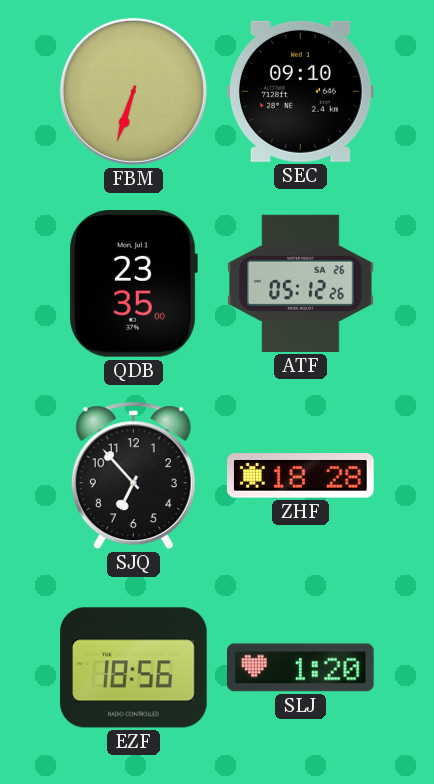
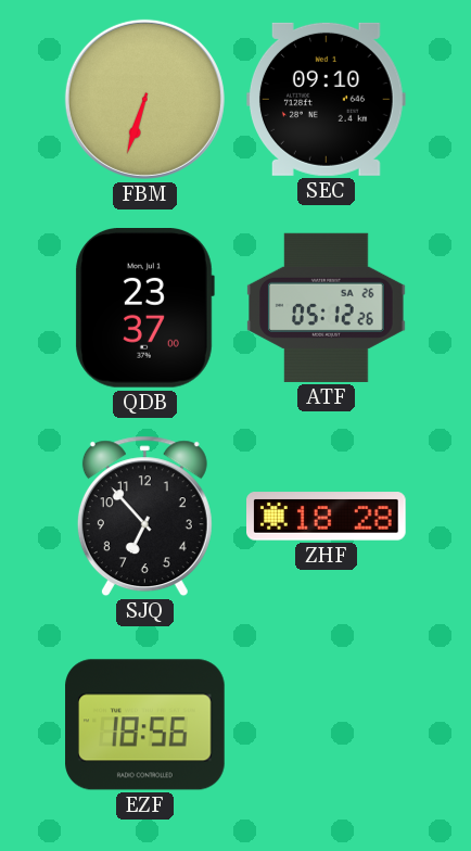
QDB: 23:35 -> 23:37
SLJ: 1:20 -> none
